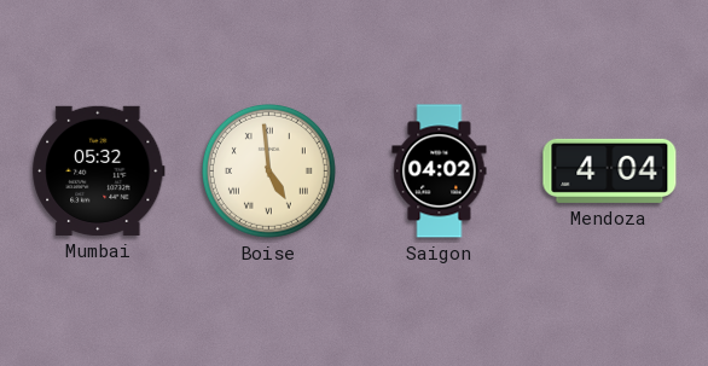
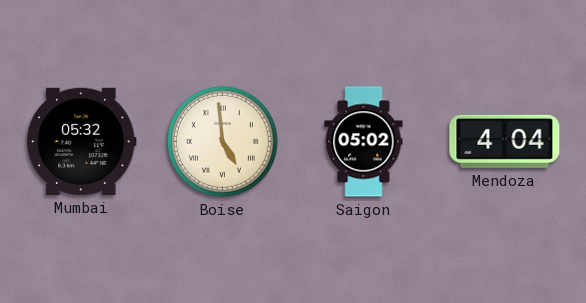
Saigon: 04:02 -> 05:02
